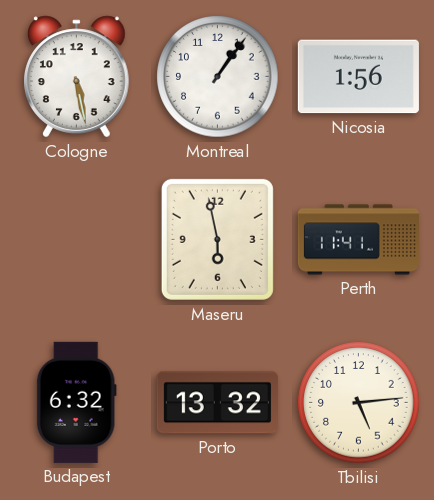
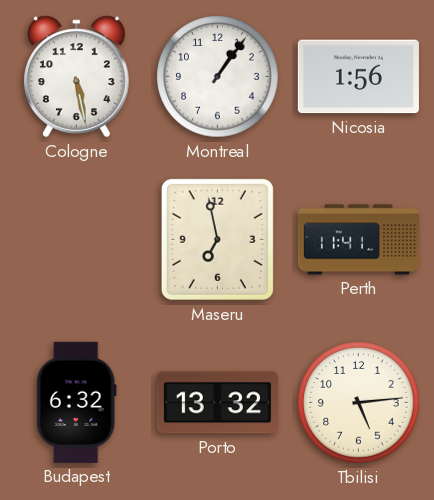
Maseru: 5:58 -> 6:58
